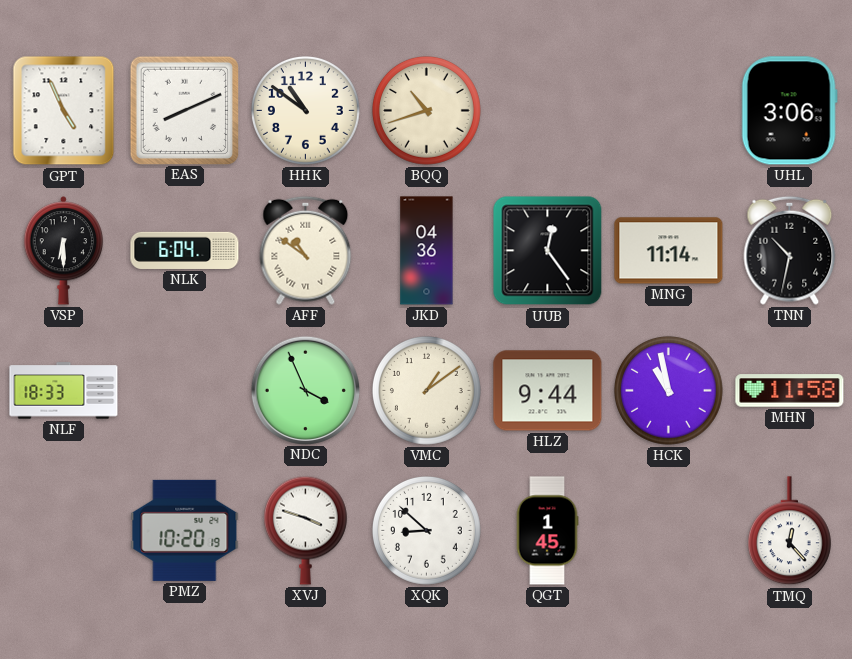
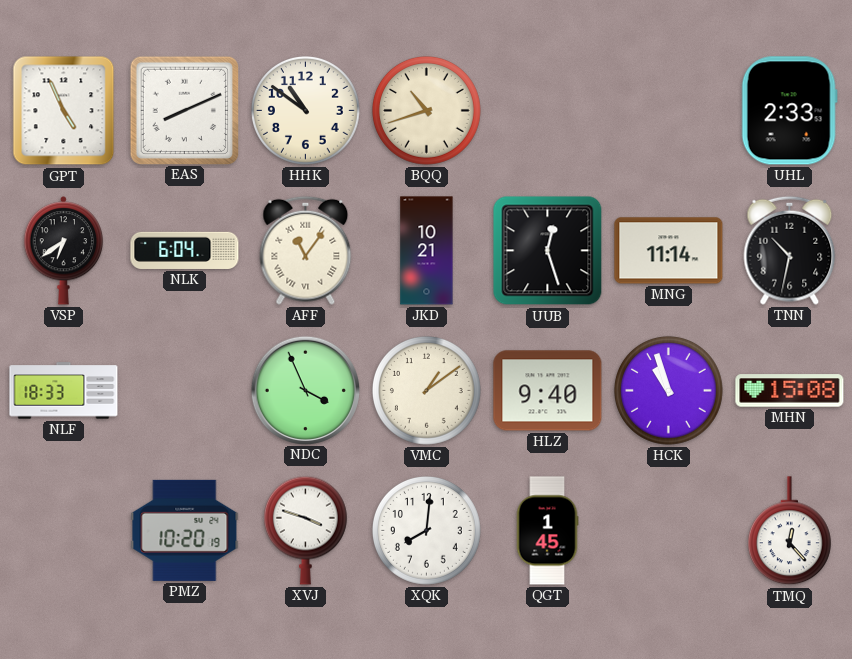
UHL: 3:06 -> 2:33
VSP: 6:30 -> 6:39
AFF: 10:51 -> 11:06
JKD: 04:36 -> 10:21
UUB: 12:24 -> 12:27
HLZ: 9:44 -> 9:40
HCK: 10:58 -> 10:57
MHN: 11:58 -> 15:08
XQK: 8:52 -> 8:01
